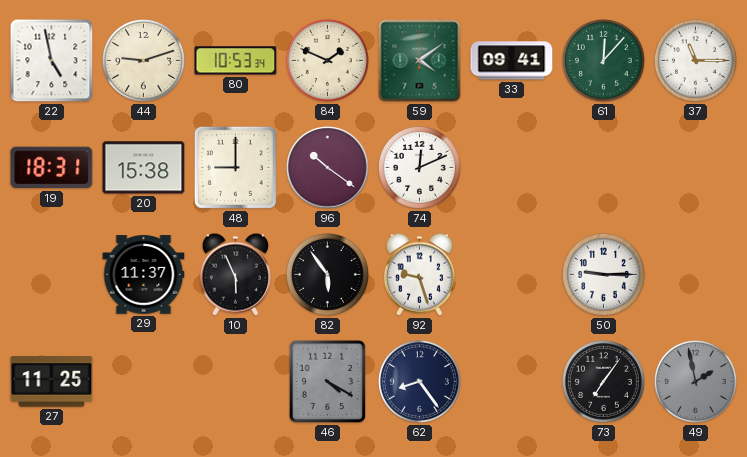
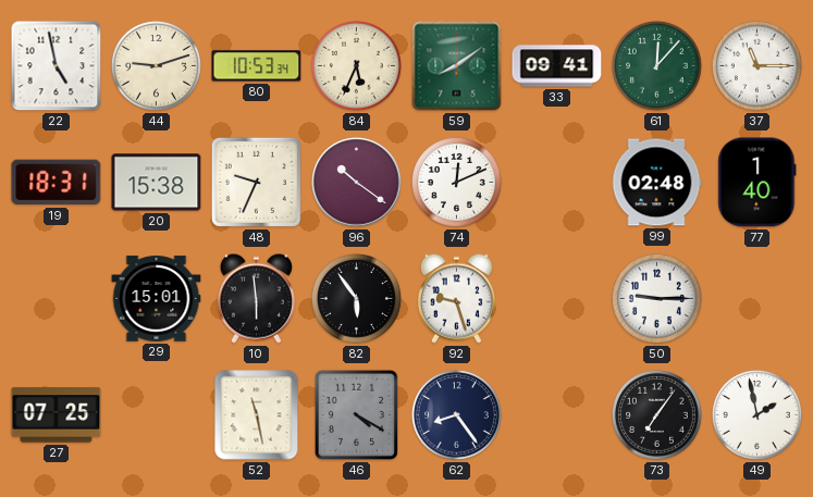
84: 1:49 -> 5:34
59: 4:09 -> 8:09
48: 9:00 -> 9:34
99: none -> 02:48
77: none -> 1:40
29: 11:37 -> 15:01
10: 5:56 -> 5:59
27: 11:25 -> 07:25
52: none -> 11:28
49 dial: grey -> white
